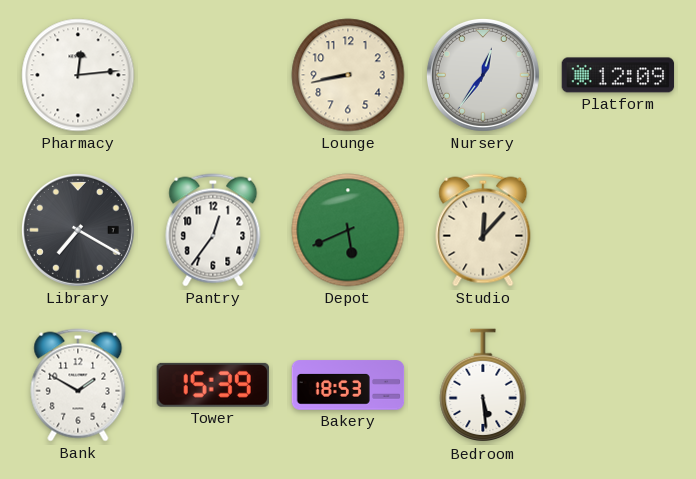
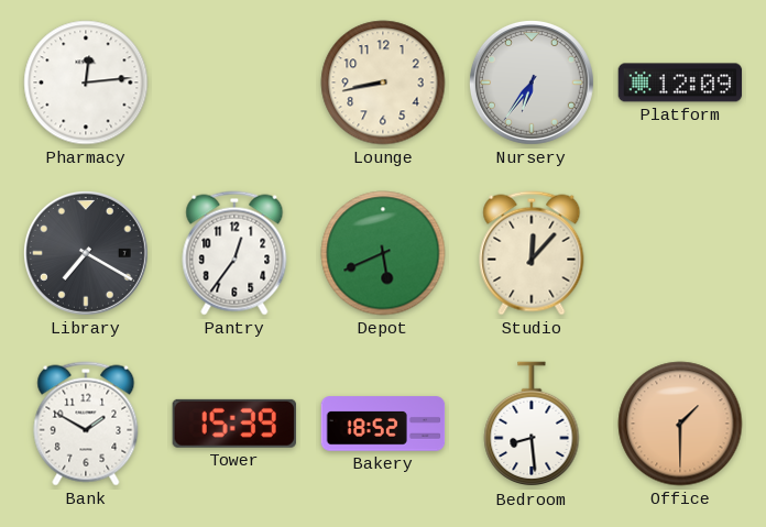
Nursery: 12:36 -> 6:36
Bakery: 18:53 -> 18:52
Bedroom: 5:29 -> 8:29
Office: none -> 1:30
